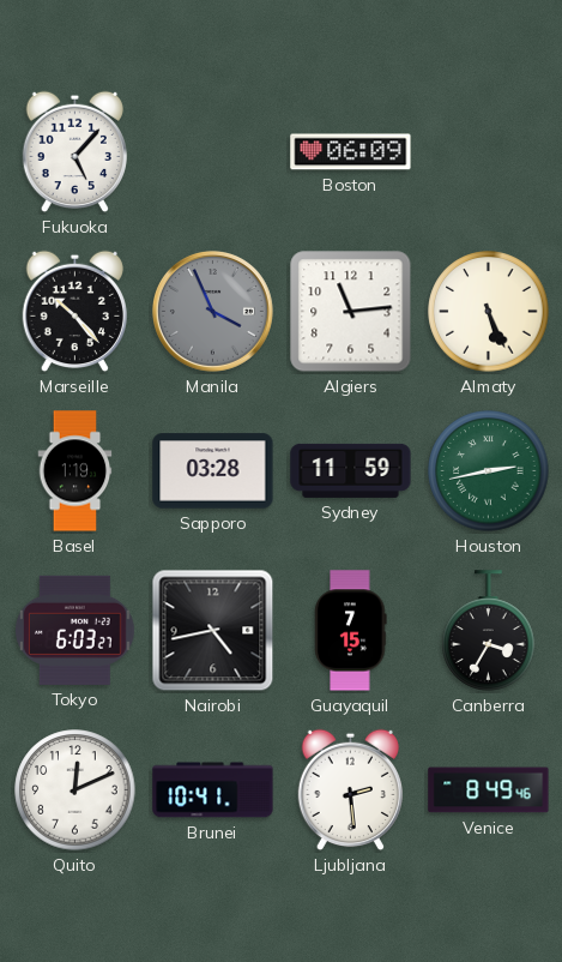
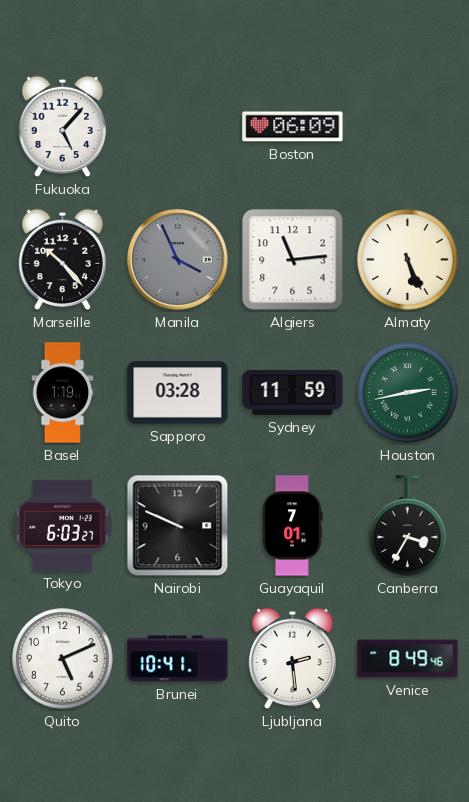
Nairobi: 4:43 -> 9:49
Guayaquil: 7:15 -> 7:01
Quito: 12:11 -> 5:11
